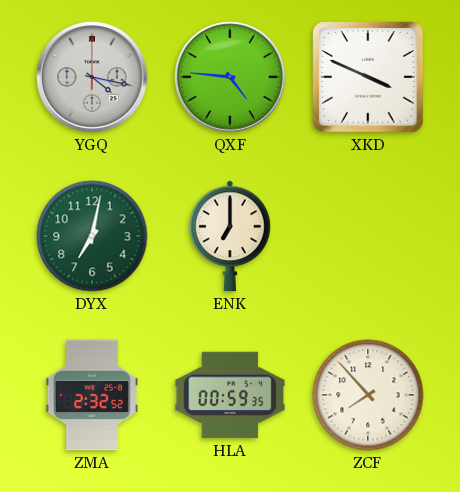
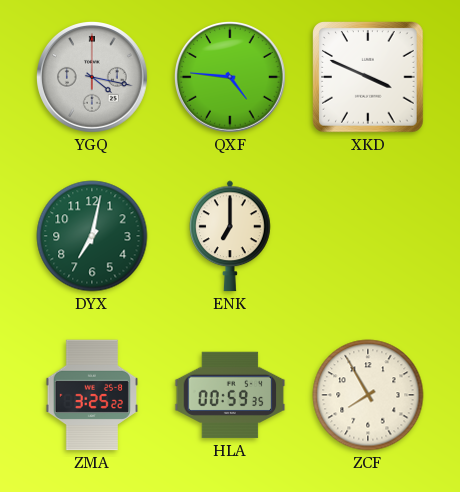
ZMA: 2:32 -> 3:25
ZCF: 7:53 -> 7:55
